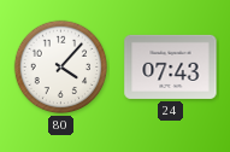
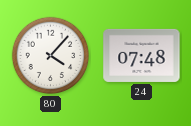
24: 07:43 -> 07:48
